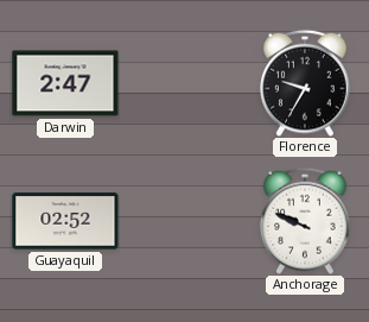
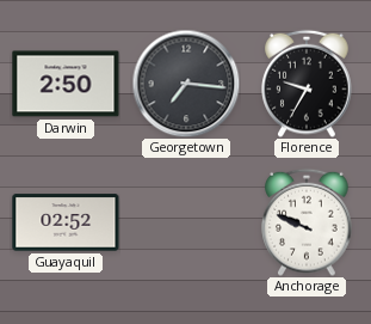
Darwin: 2:47 -> 2:50
Georgetown: none -> 7:16
